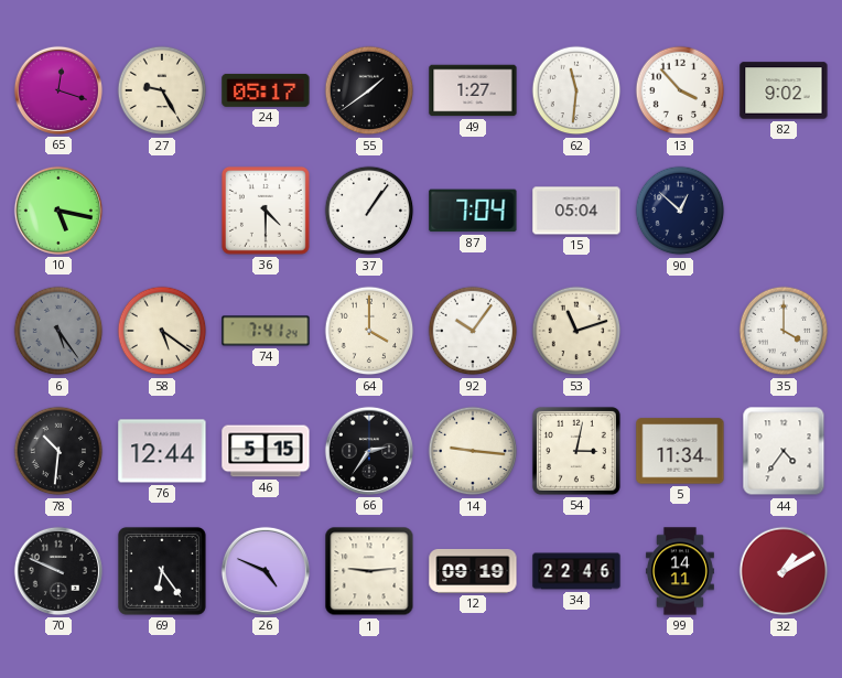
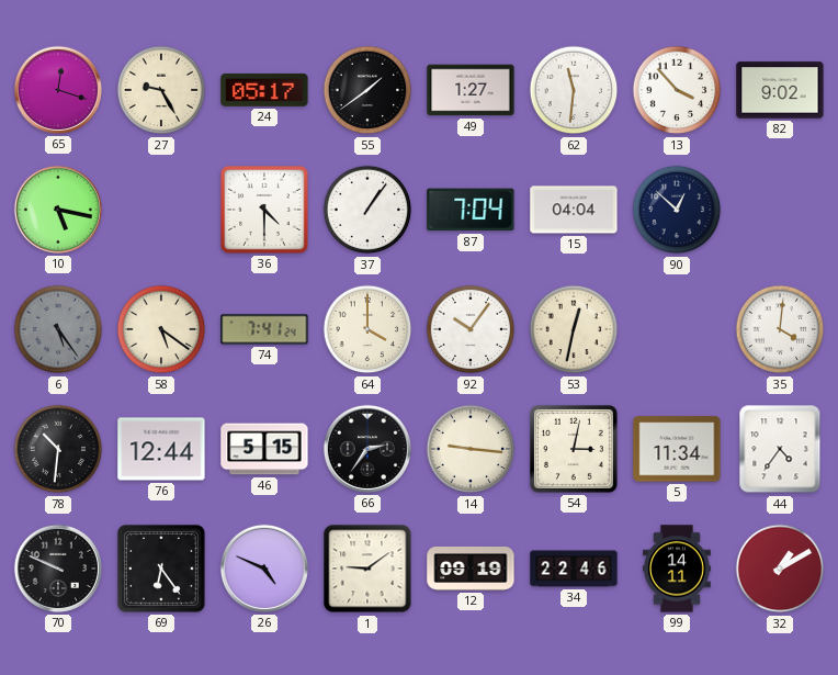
15: 05:04 -> 04:04
53: 11:12 -> 12:32
35: 4:00 -> 4:01
1: 9:14 -> 9:09
